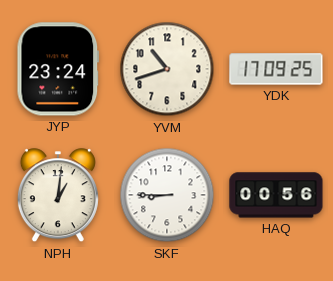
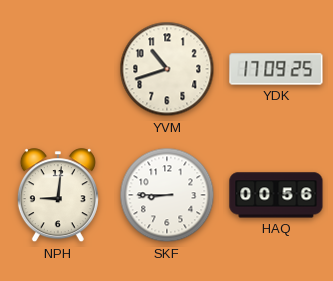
JYP: 23:24 -> none
NPH: 1:01 -> 9:01
